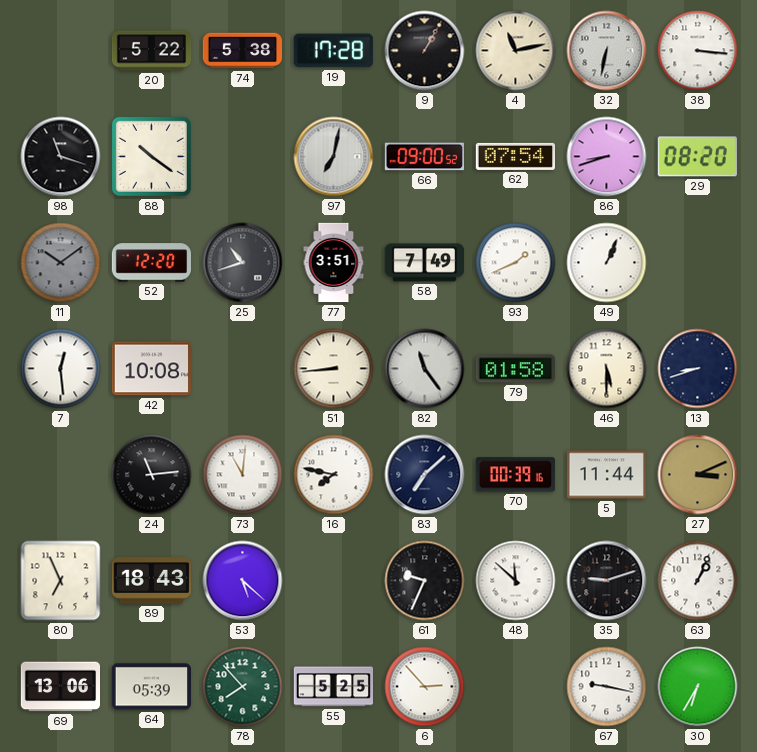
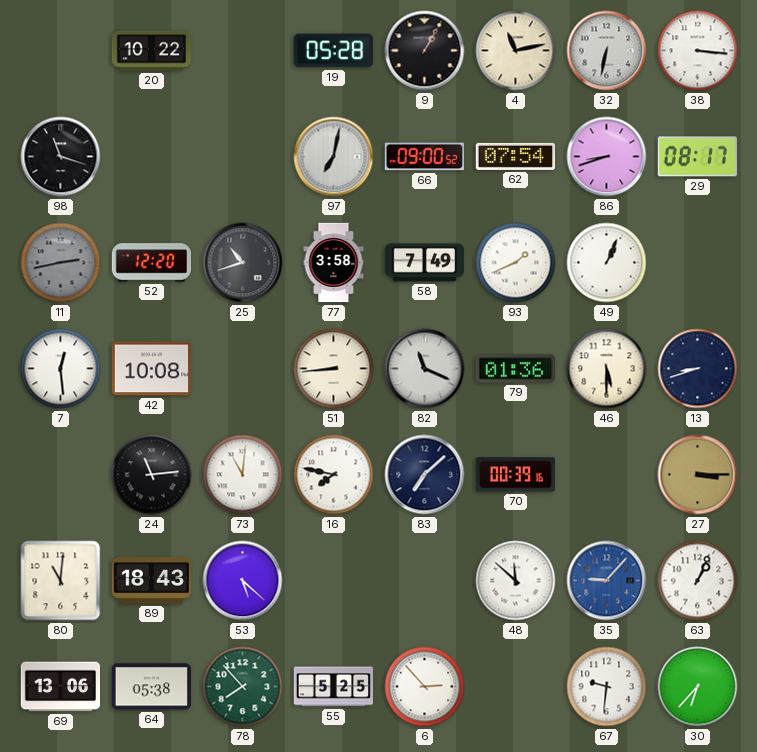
20: 5:22 -> 10:22
74: 5:38 -> none
19: 17:28 -> 05:28
88: 10:21 -> none
29: 08:20 -> 08:17
11: 10:09 -> 2:43
77: 3:51 -> 3:58
82: 11:24 -> 11:19
79: 01:58 -> 01:36
5: 11:44 -> none
27: 3:11 -> 3:15
80: 6:56 -> 11:01
61: 9:34 -> none
35: 9:12 -> 9:07
35 dial: black -> blue
64: 05:39 -> 05:38
67: 9:17 -> 9:31
30: 6:35 -> 6:37
